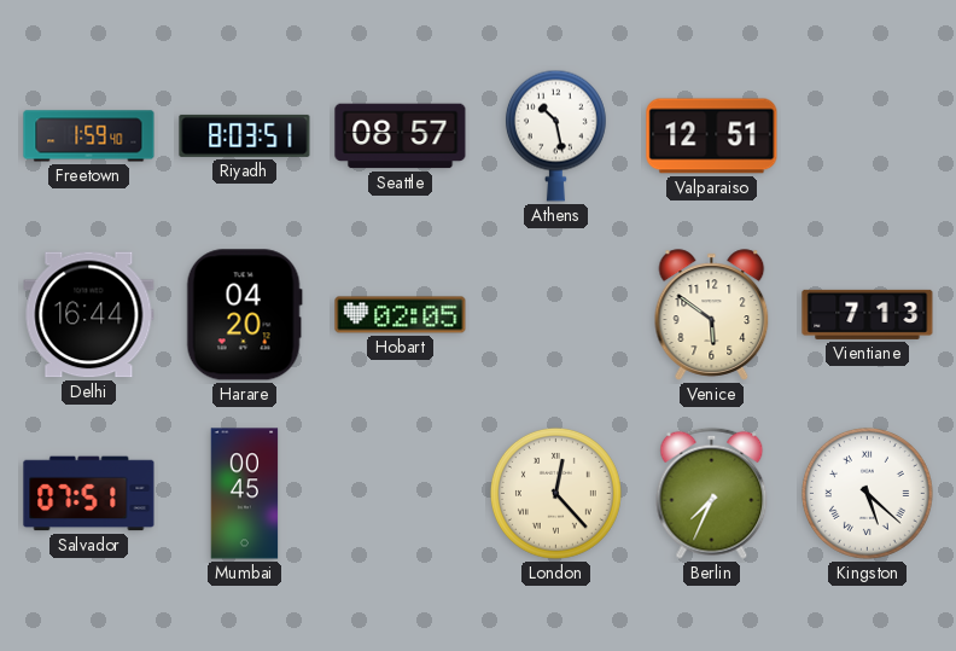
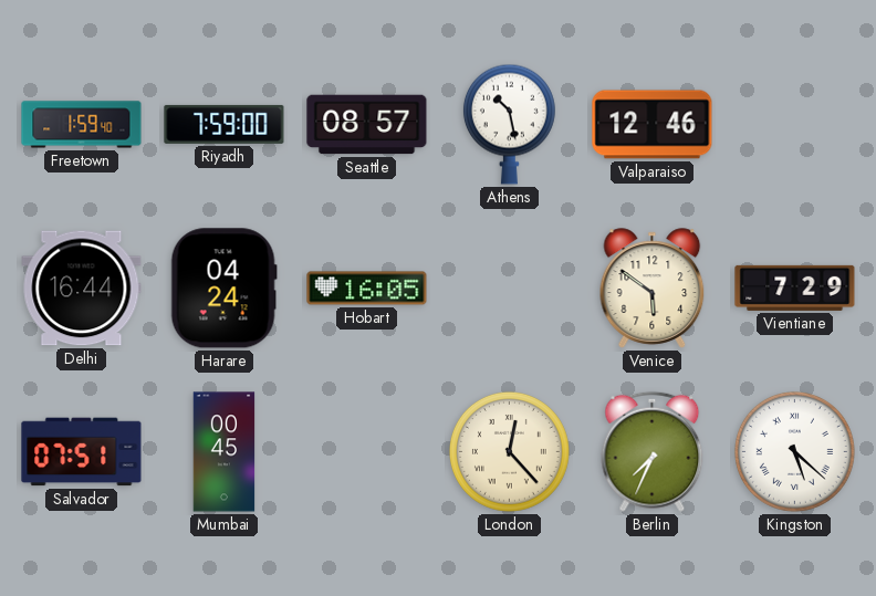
Riyadh: 8:03 -> 7:59
Valparaiso: 12:51 -> 12:46
Harare: 04:20 -> 04:24
Hobart: 02:05 -> 16:05
Vientiane: 7:13 -> 7:29
